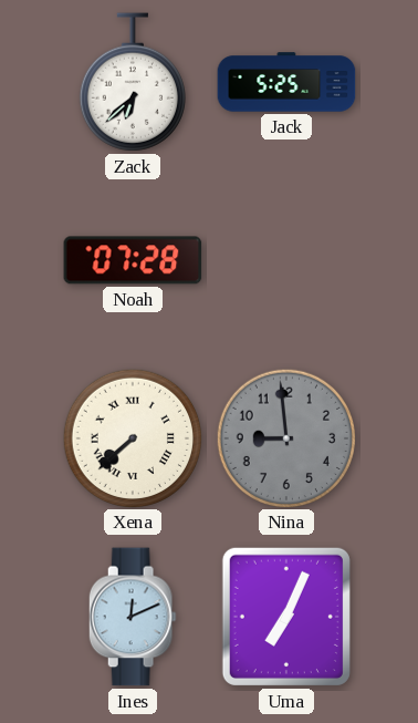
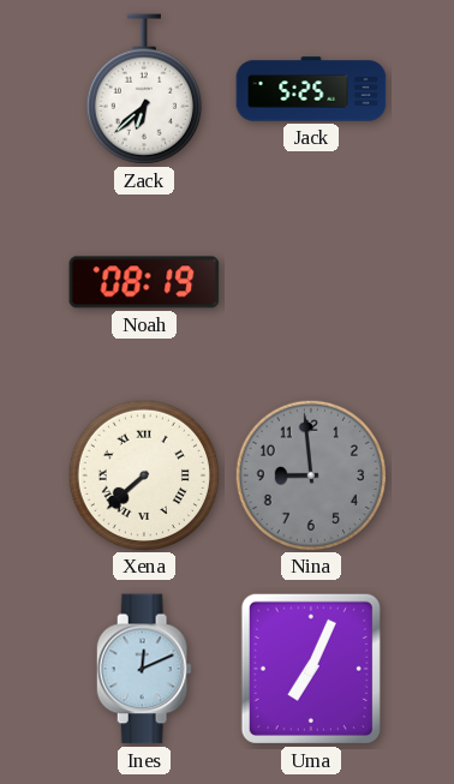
Noah: 07:28 -> 08:19
